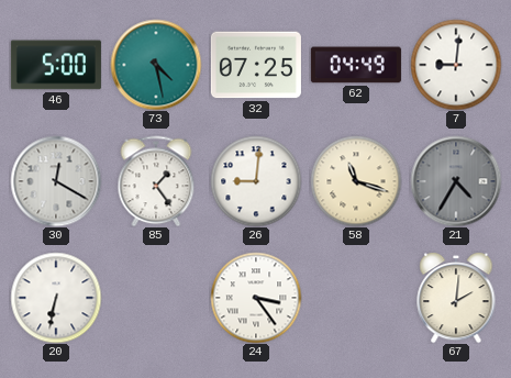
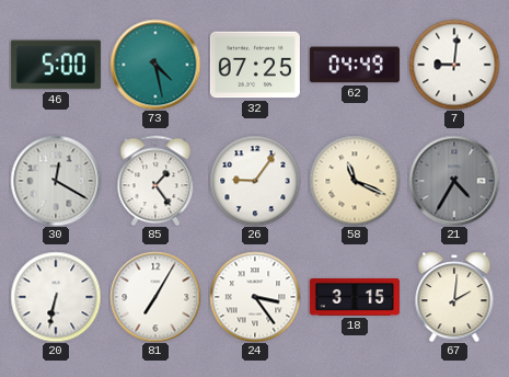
26: 9:01 -> 9:06
58: 11:18 -> 11:19
81: none -> 7:05
18: none -> 3:15
